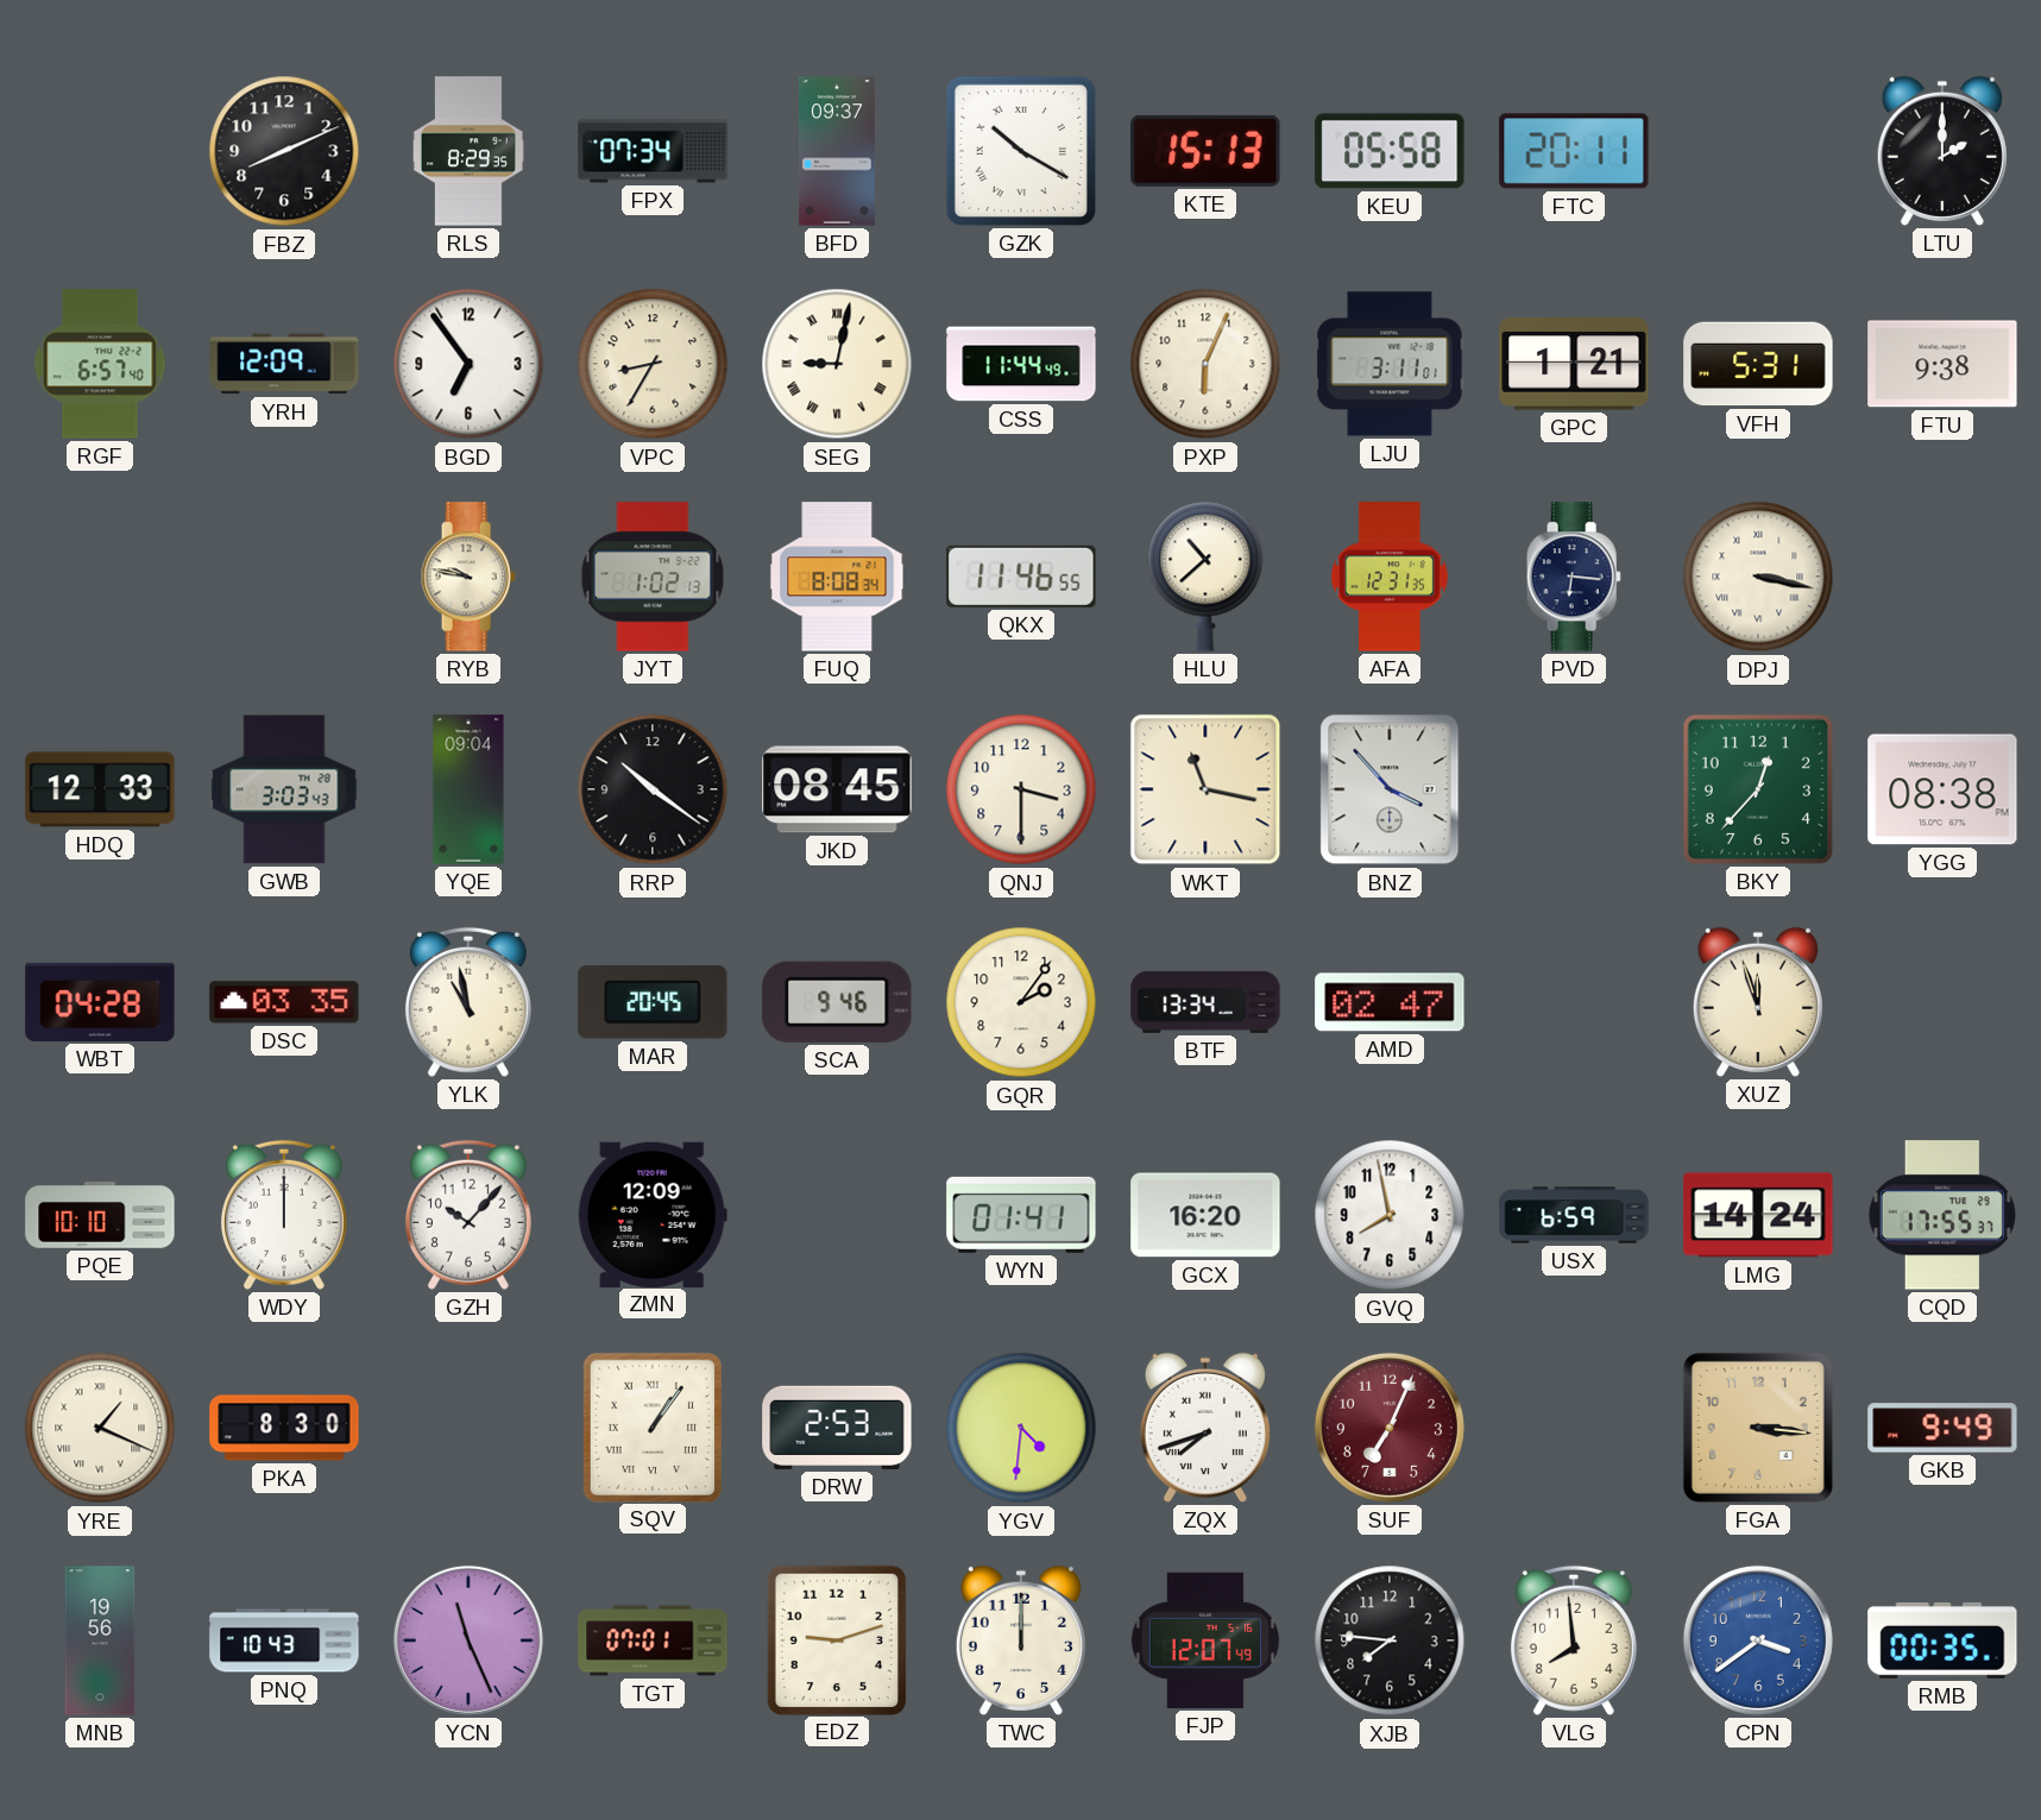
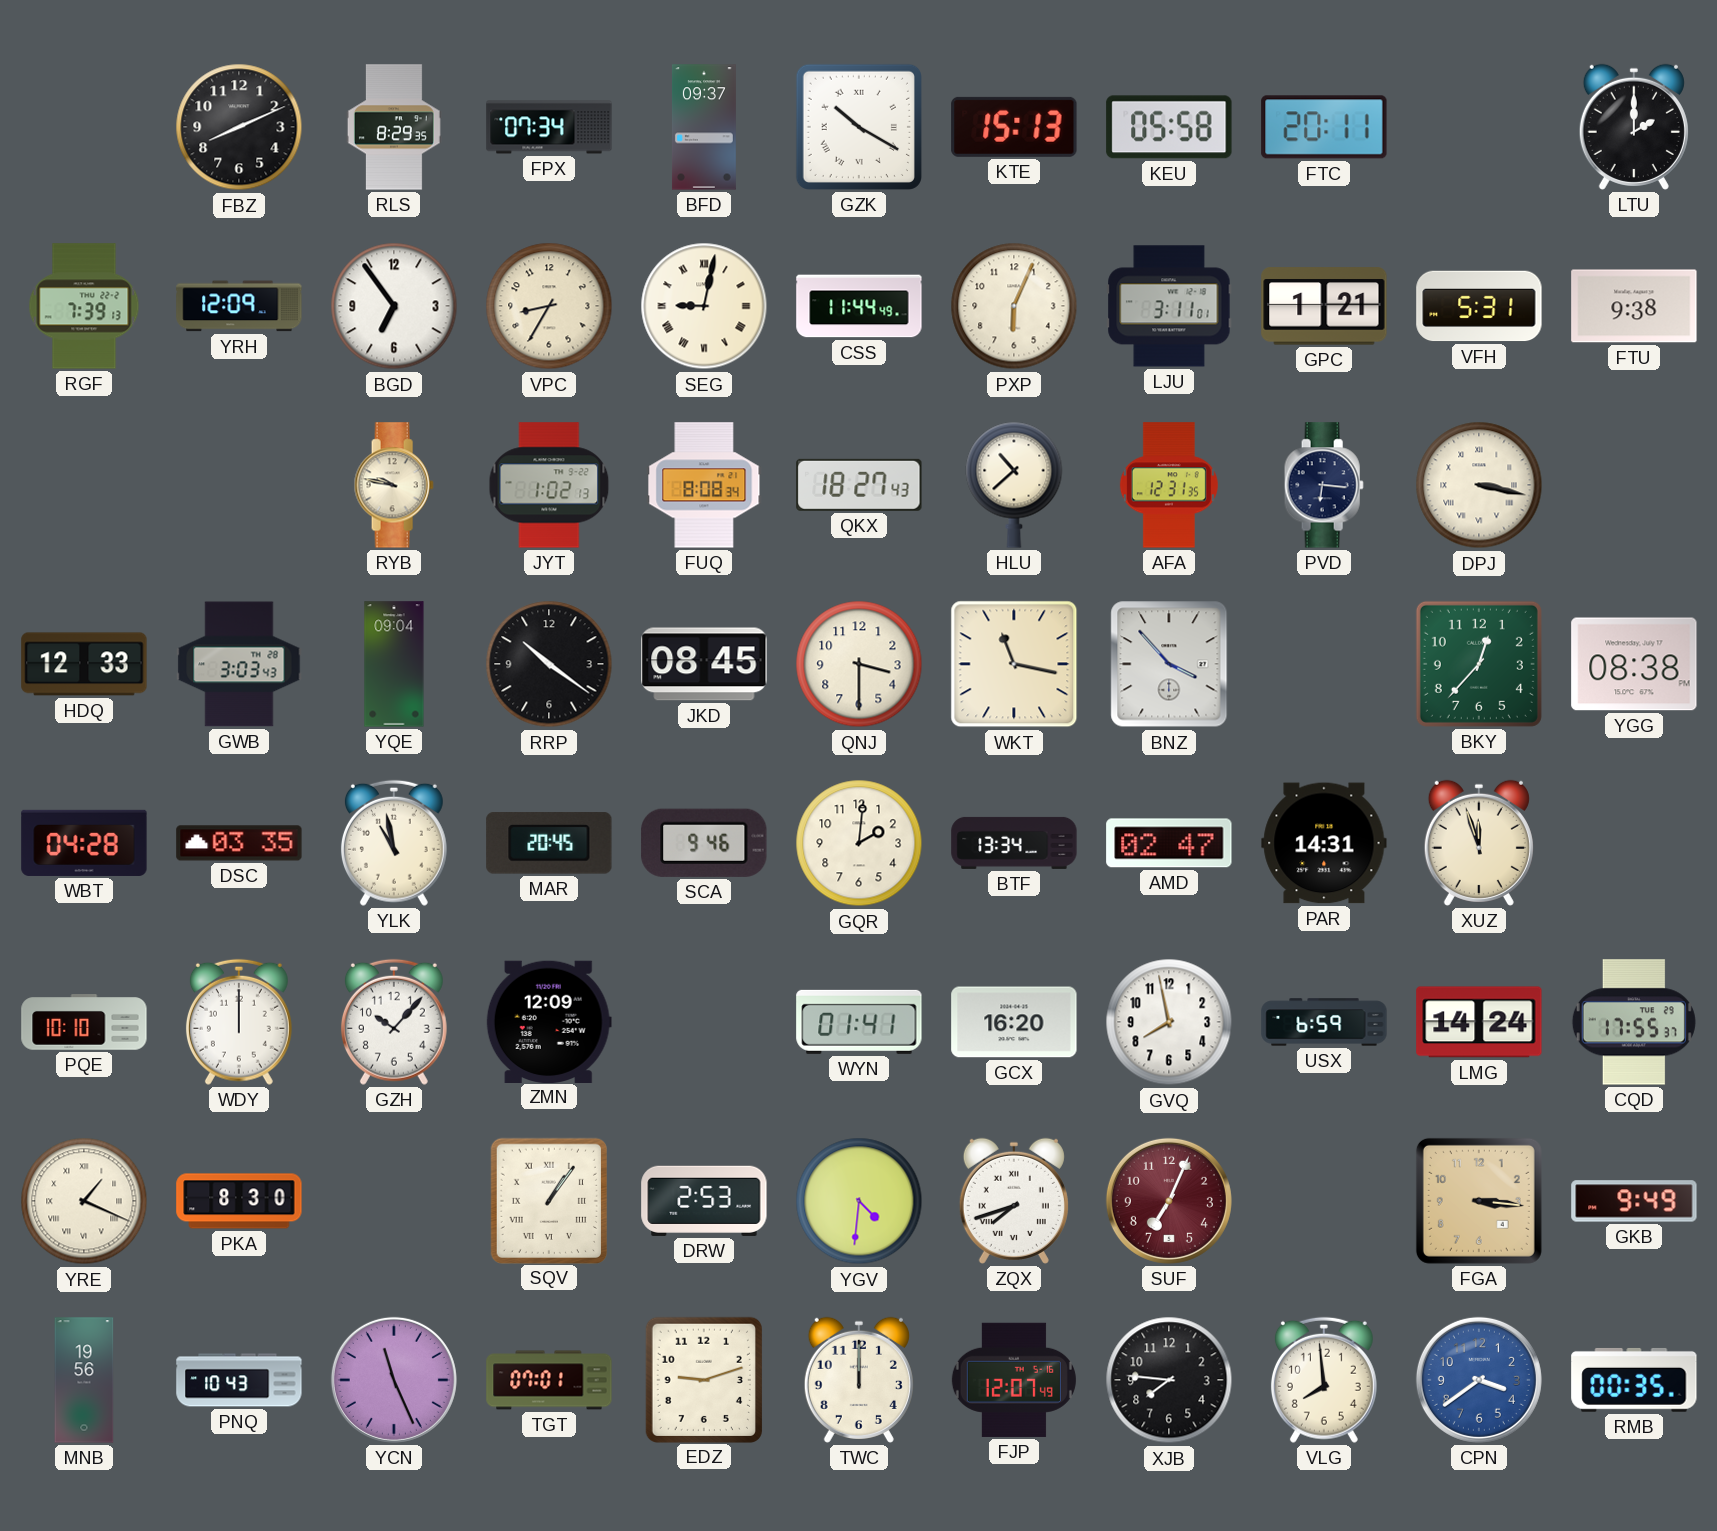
RGF: 6:57 -> 7:39
QKX: 11:46 -> 18:27
GQR: 2:06 -> 2:01
PAR: none -> 14:31
